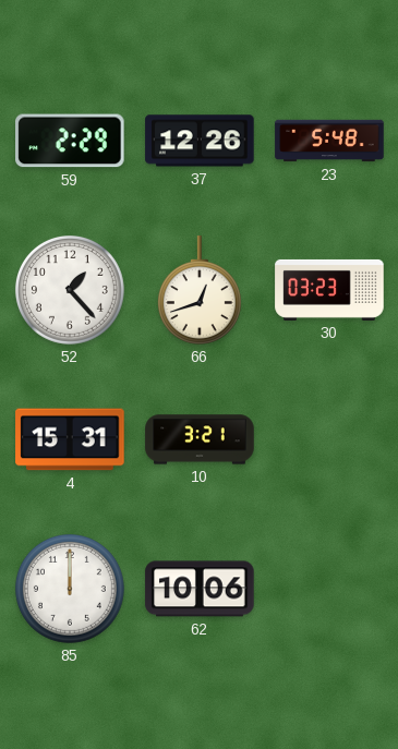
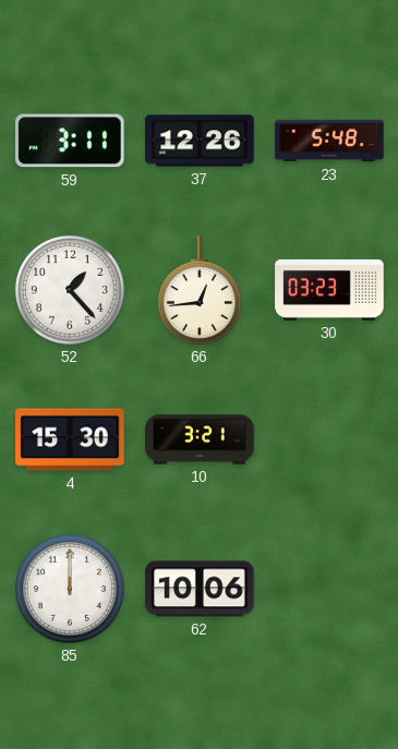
59: 2:29 -> 3:11
66: 12:42 -> 12:44
4: 15:31 -> 15:30
